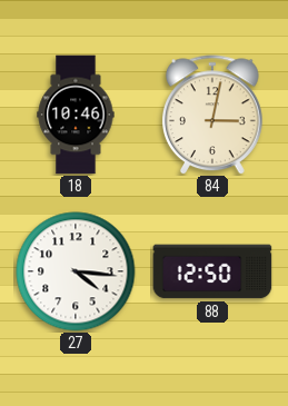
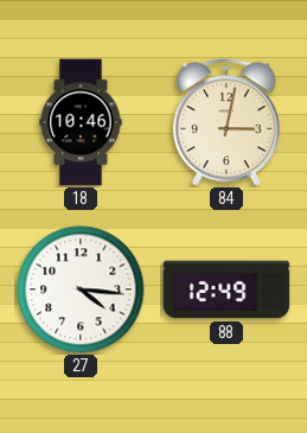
88: 12:50 -> 12:49
